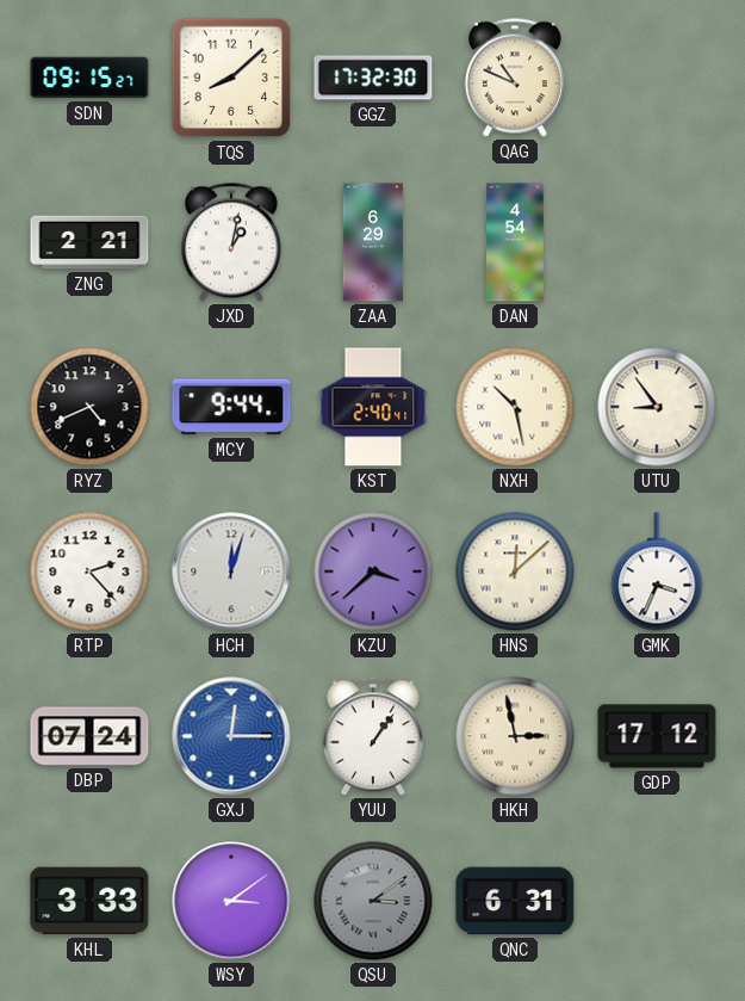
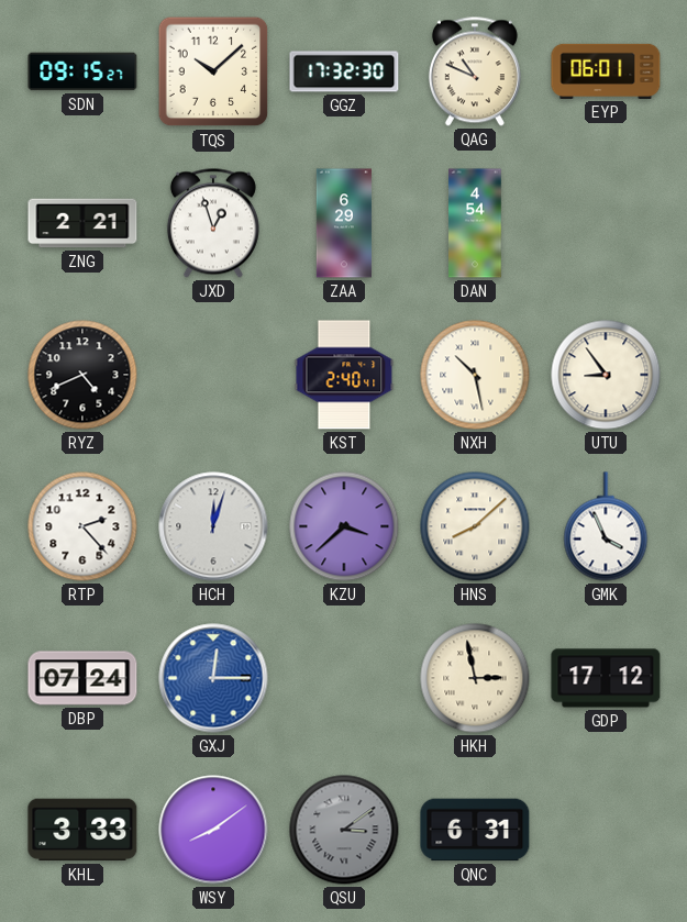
TQS: 8:08 -> 10:08
EYP: none -> 06:01
JXD: 1:02 -> 12:57
MCY: 9:44 -> none
HNS: 12:08 -> 8:08
GMK: 3:34 -> 3:56
YUU: 1:06 -> none
WSY: 3:09 -> 8:09
